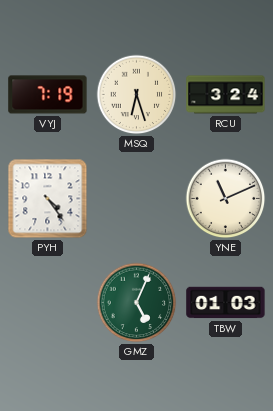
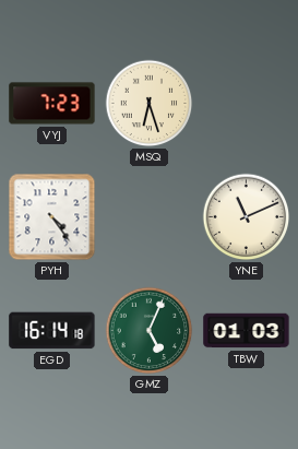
VYJ: 7:19 -> 7:23
RCU: 3:24 -> none
EGD: none -> 16:14
